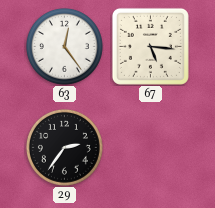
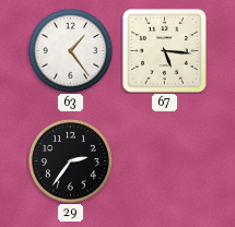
63: 12:24 -> 1:24
